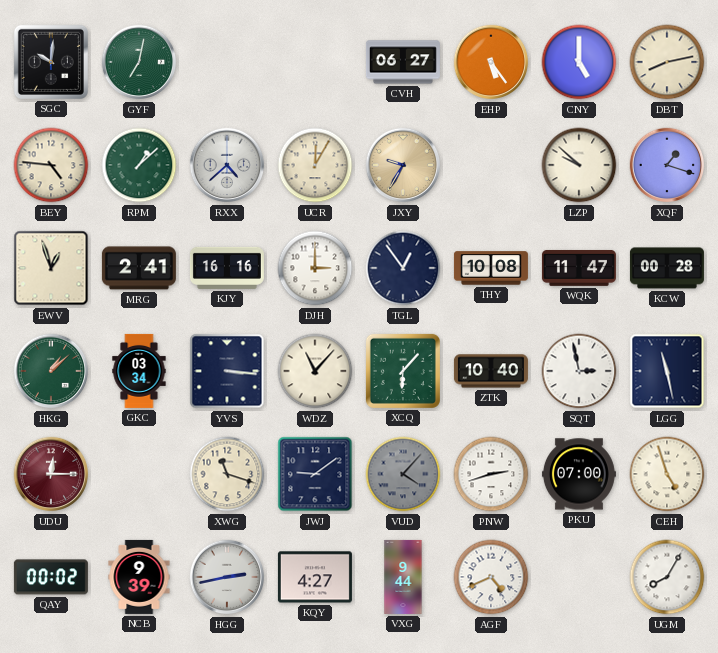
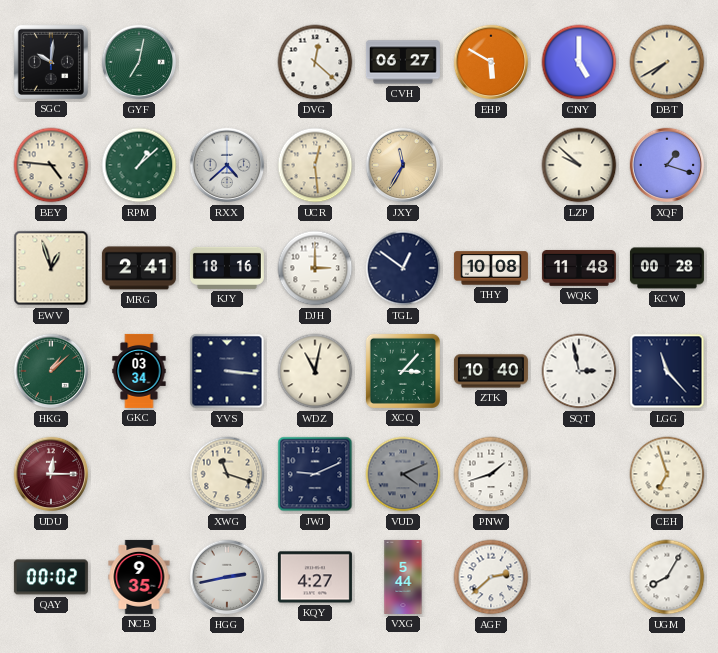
DVG: none -> 12:22
EHP: 5:24 -> 5:50
DBT: 8:13 -> 7:40
UCR: 12:05 -> 12:29
JXY: 9:35 -> 11:35
KJY: 16:16 -> 18:16
TGL: 12:54 -> 12:51
WQK: 11:47 -> 11:48
WDZ: 11:07 -> 11:02
XCQ: 6:07 -> 3:07
LGG: 11:28 -> 11:23
JWJ: 9:09 -> 9:11
VUD: 4:07 -> 4:11
PNW: 2:42 -> 1:42
PKU: 07:00 -> none
CEH: 4:57 -> 6:57
NCB: 9:39 -> 9:35
VXG: 9:44 -> 5:44
AGF: 4:41 -> 2:38
